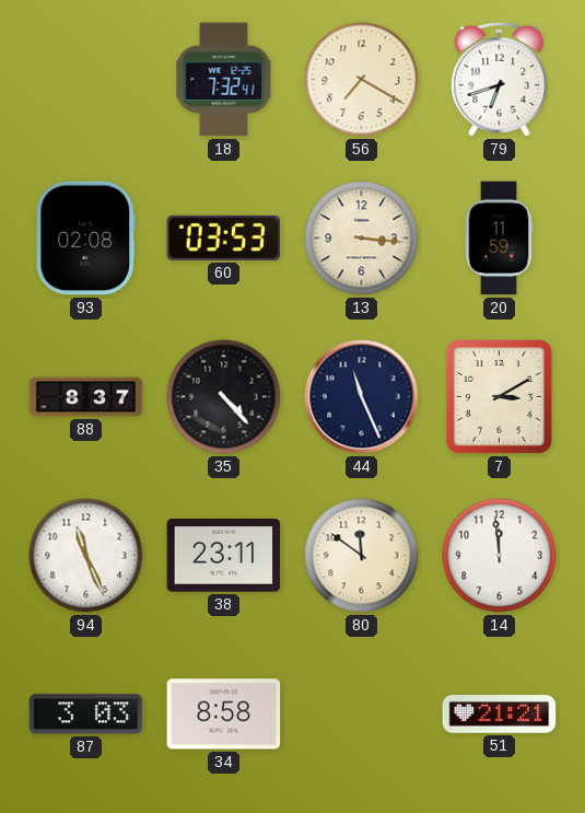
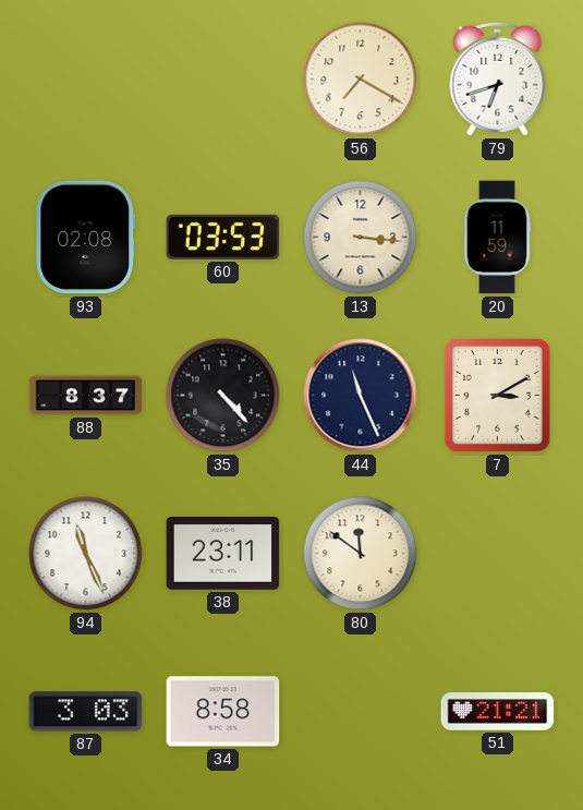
18: 7:32 -> none
14: 11:59 -> none
